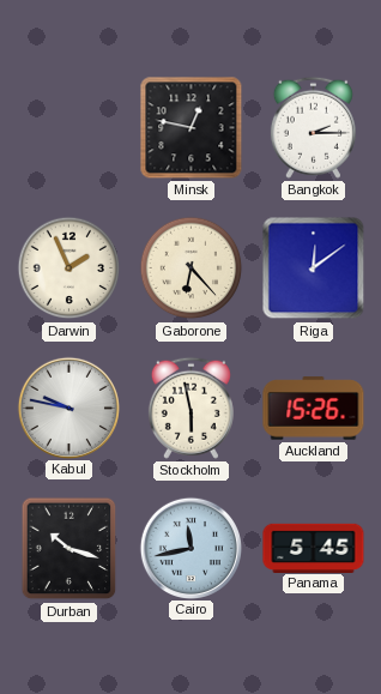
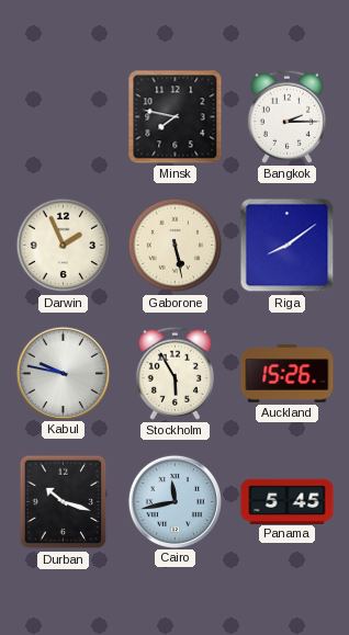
Minsk: 12:47 -> 7:47
Gaborone: 6:23 -> 5:28
Riga: 12:09 -> 8:09
Stockholm: 5:58 -> 5:55
